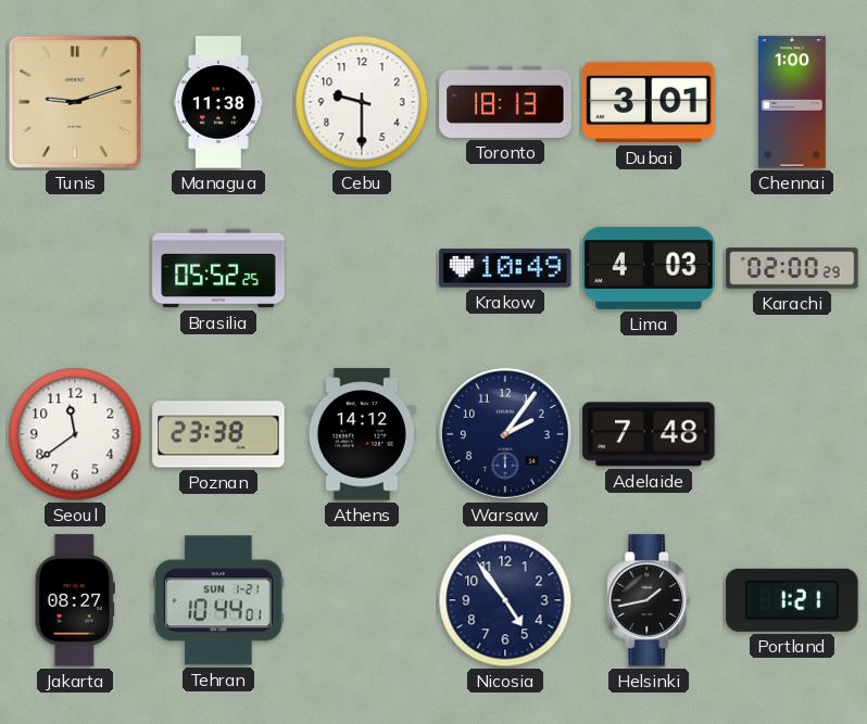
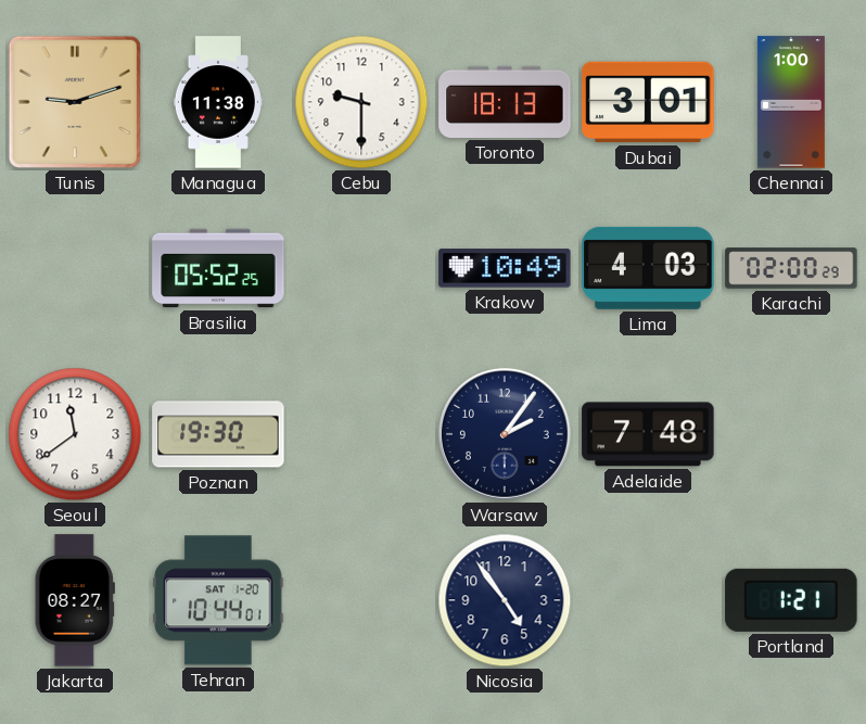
Poznan: 23:38 -> 19:30
Athens: 14:12 -> none
Tehran date: SUN 1-21 -> SAT 1-20
Helsinki: 1:43 -> none
